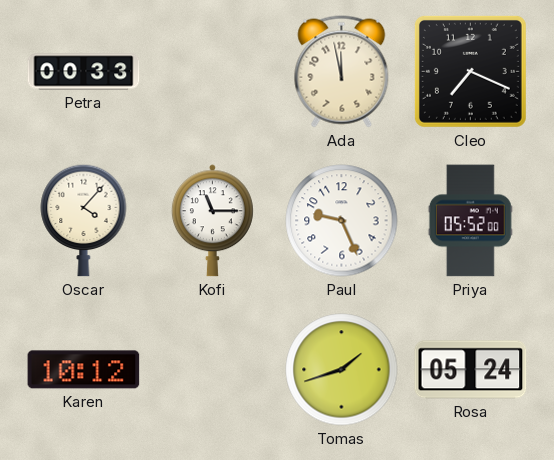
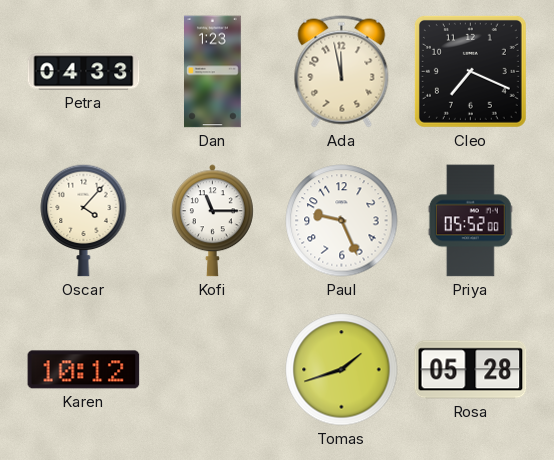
Petra: 00:33 -> 04:33
Dan: none -> 1:23
Rosa: 05:24 -> 05:28
